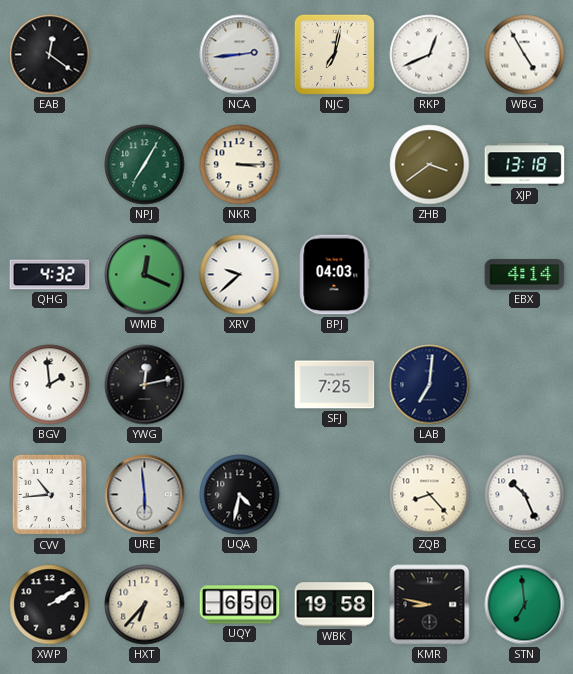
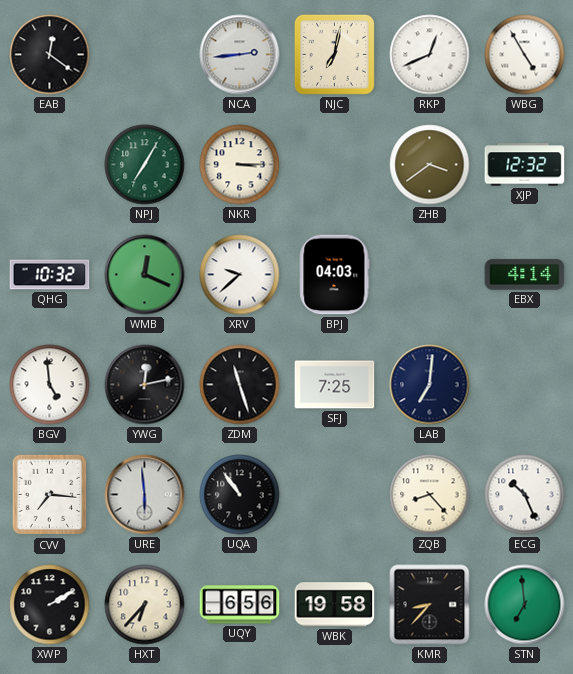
XJP: 13:18 -> 12:32
QHG: 4:32 -> 10:32
BGV: 1:59 -> 4:59
ZDM: none -> 11:27
CVV: 10:44 -> 7:16
UQA: 4:32 -> 10:54
UQY: 6:50 -> 6:56
KMR: 8:47 -> 8:37
